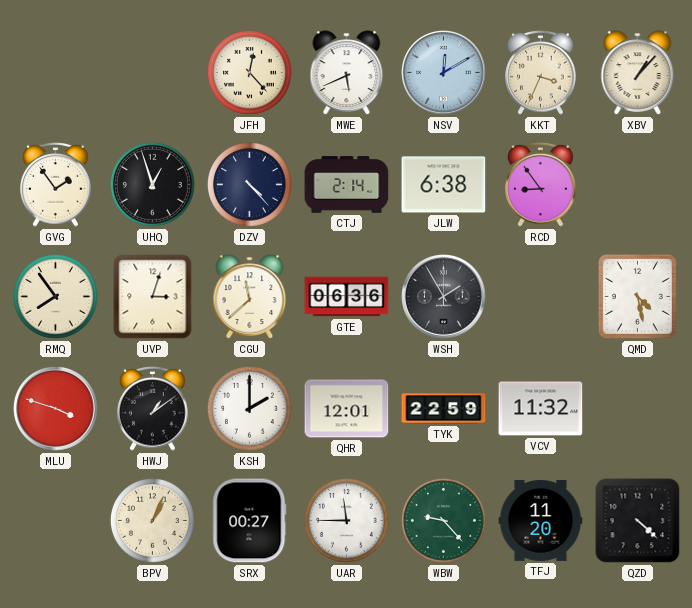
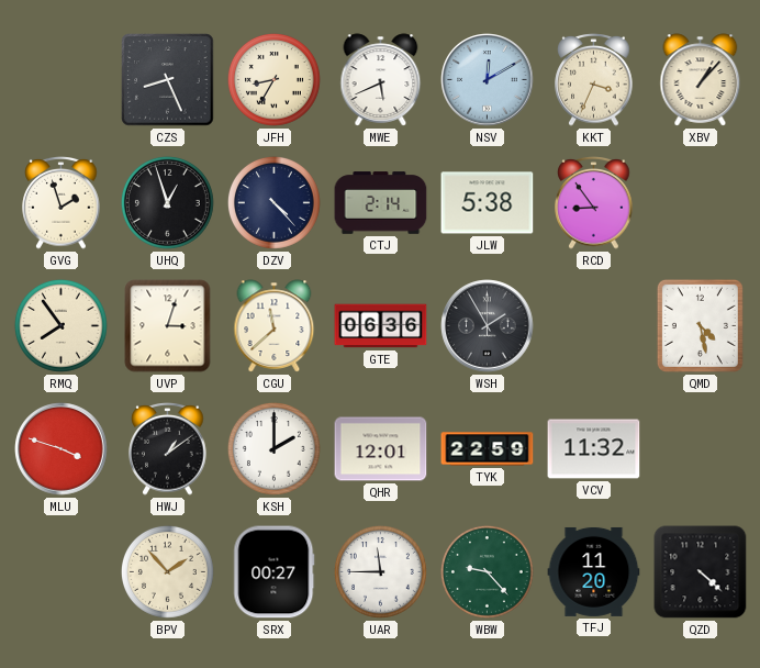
CZS: none -> 8:26
JFH: 12:23 -> 8:35
GVG: 1:54 -> 1:57
JLW: 6:38 -> 5:38
BPV: 1:04 -> 1:53
